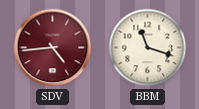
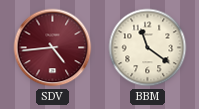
BBM: 11:18 -> 11:21
